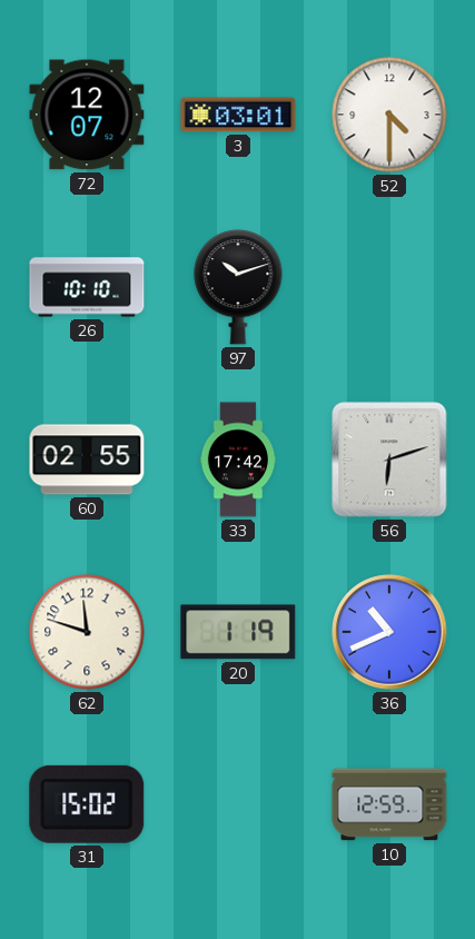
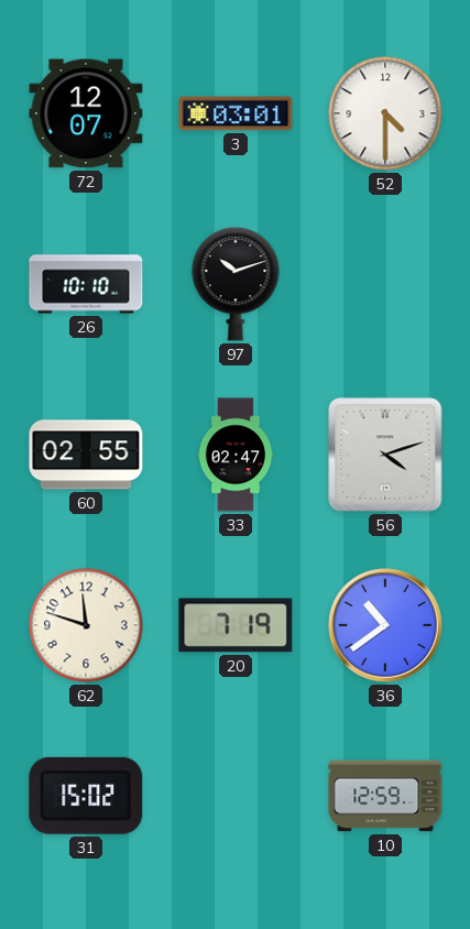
33: 17:42 -> 02:47
56: 6:12 -> 4:12
20: 1:19 -> 7:19
36: 10:41 -> 10:39
